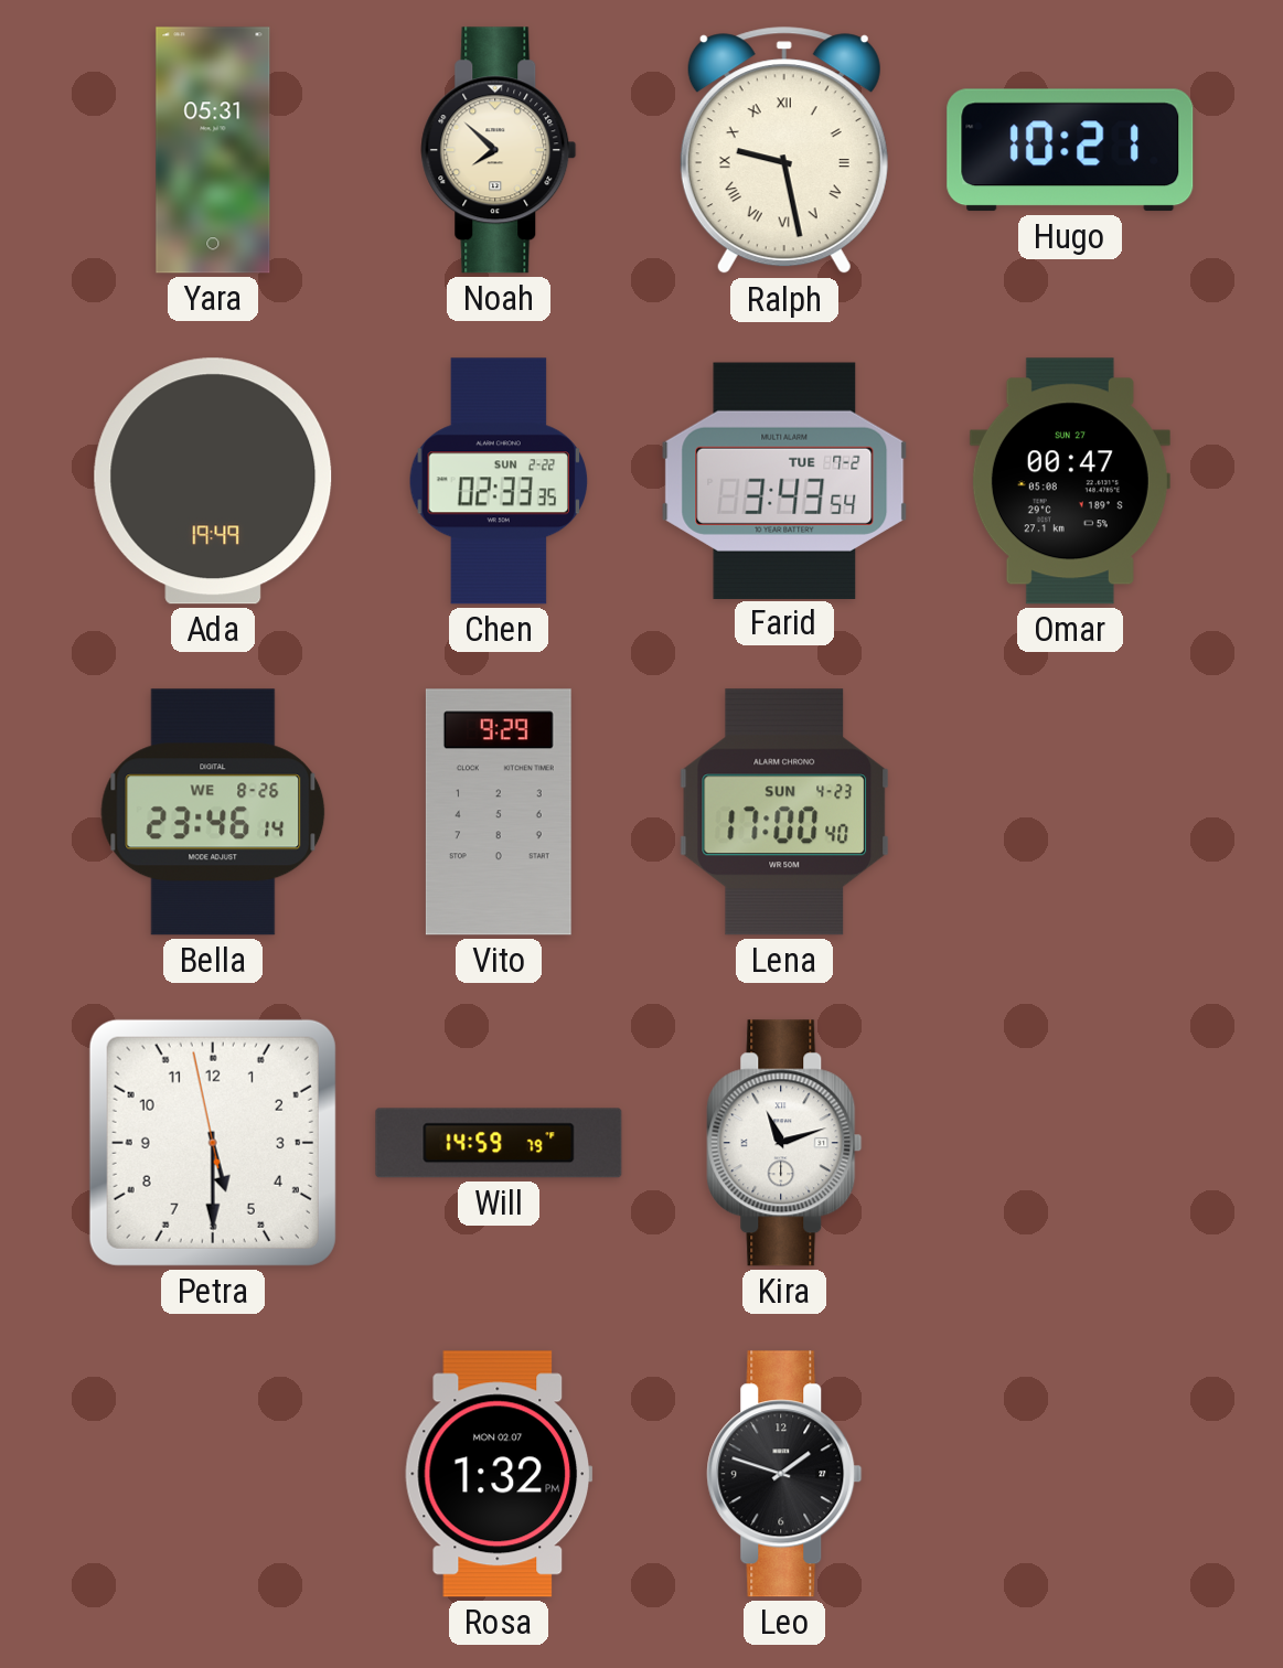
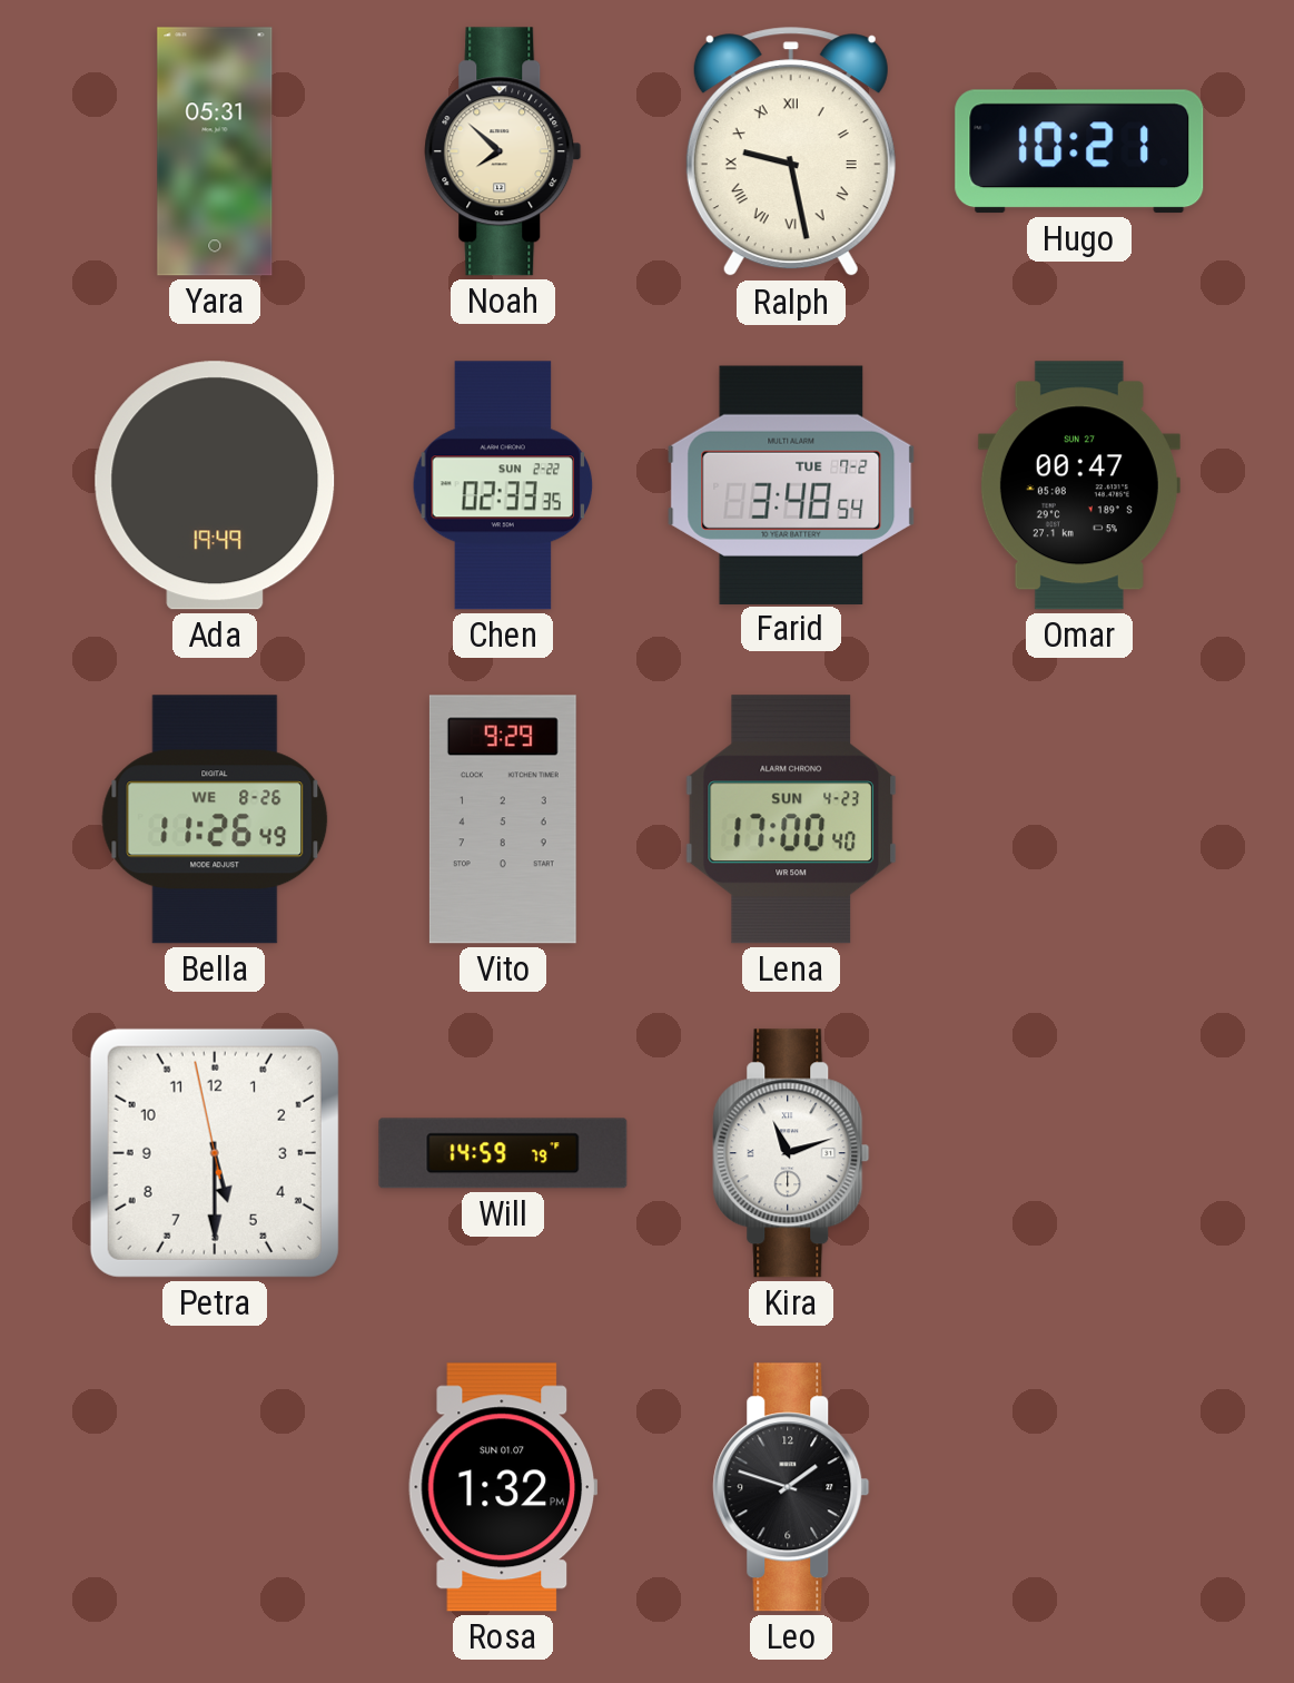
Farid: 3:43 -> 3:48
Bella: 23:46 -> 11:26
Rosa date: MON 02.07 -> SUN 01.07
